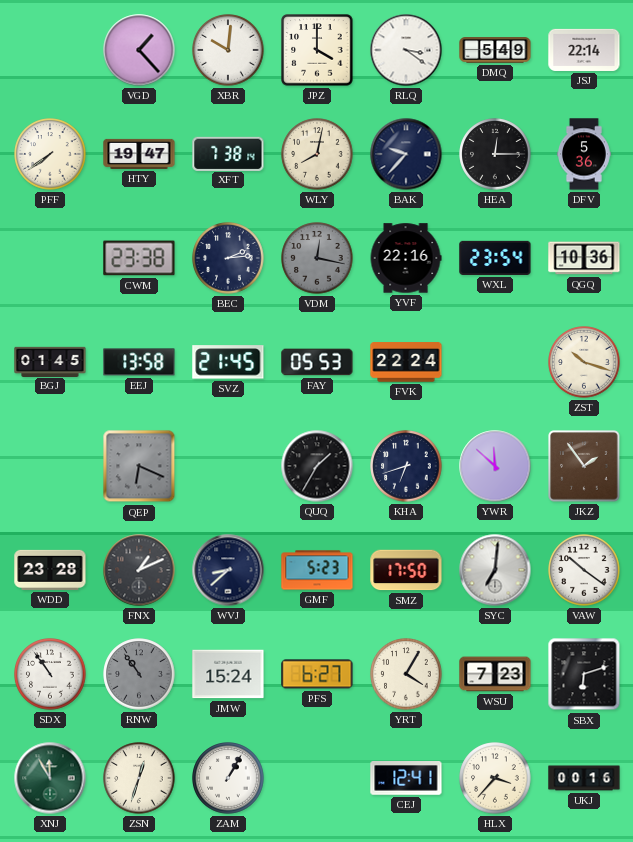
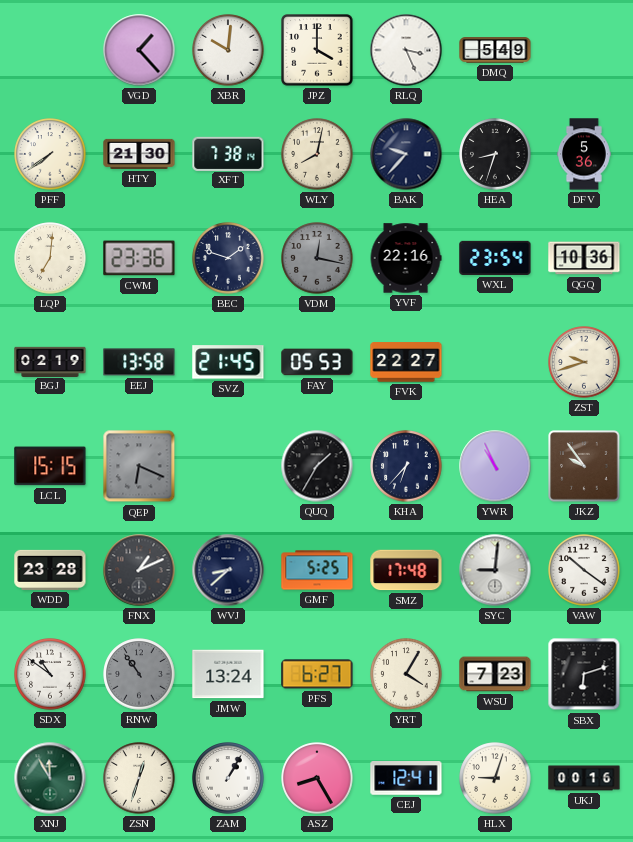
RLQ: 3:21 -> 3:26
JSJ: 22:14 -> none
HTY: 19:47 -> 21:30
HEA: 12:15 -> 8:33
LQP: none -> 7:01
CWM: 23:38 -> 23:36
BEC: 2:14 -> 1:48
BGJ: 01:45 -> 02:19
FVK: 22:24 -> 22:27
ZST: 10:18 -> 9:42
LCL: none -> 15:15
KHA: 6:42 -> 6:37
YWR: 11:52 -> 10:56
JKZ: 1:54 -> 9:54
GMF: 5:23 -> 5:25
SMZ: 17:50 -> 17:48
SYC: 7:01 -> 9:01
SDX: 10:54 -> 10:51
JMW: 15:24 -> 13:24
ASZ: none -> 8:25
HLX: 3:37 -> 9:03
